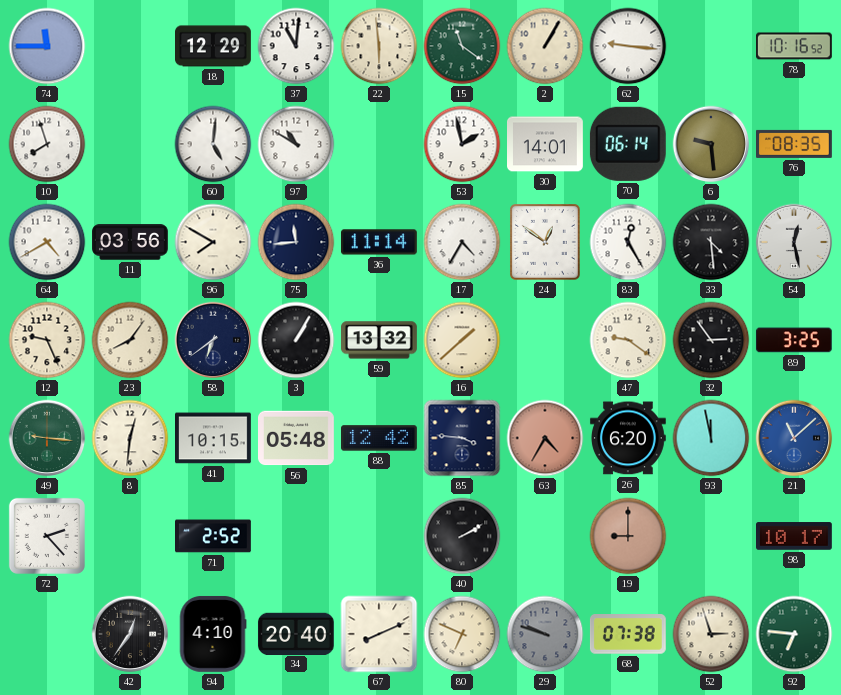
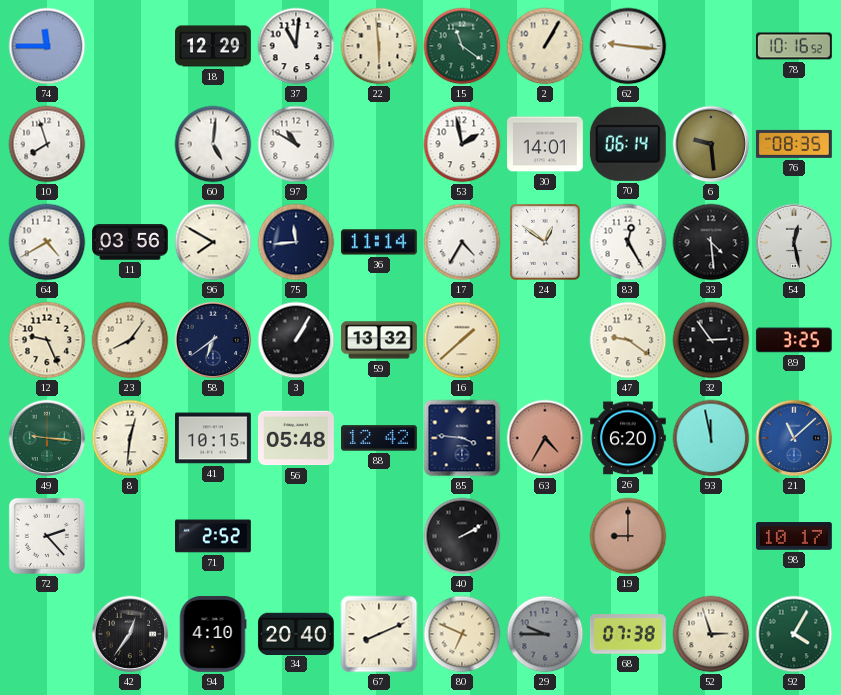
29: 9:48 -> 9:45
92: 6:46 -> 4:05
